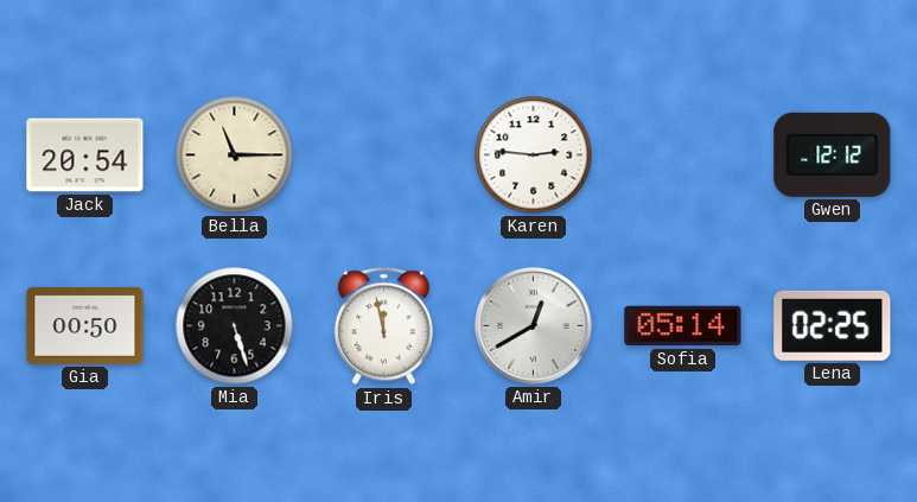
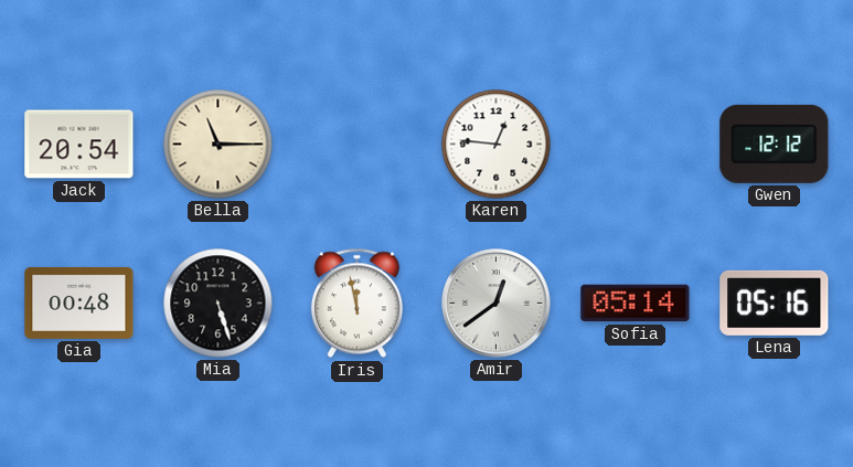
Karen: 2:46 -> 12:46
Gia: 00:50 -> 00:48
Amir: 12:40 -> 12:39
Lena: 02:25 -> 05:16
